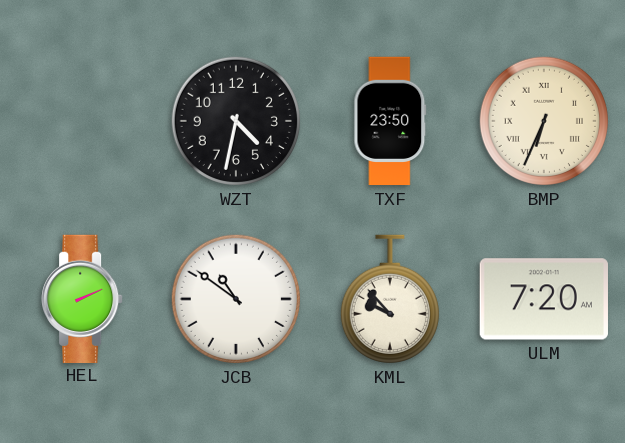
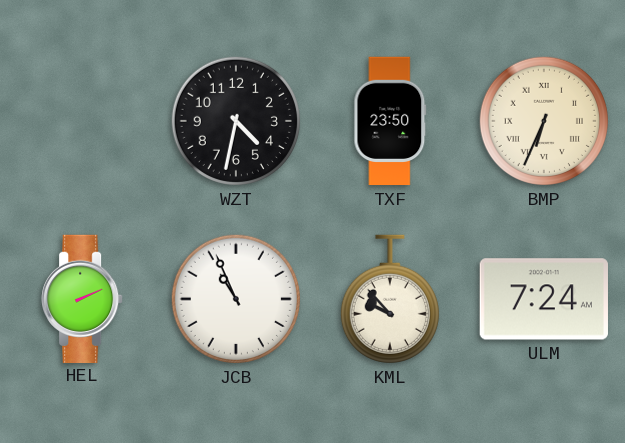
JCB: 10:51 -> 10:56
ULM: 7:20 -> 7:24
